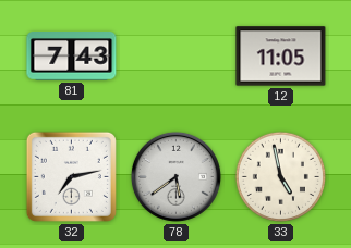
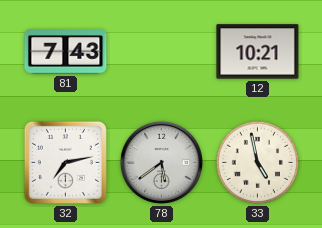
12: 11:05 -> 10:21
